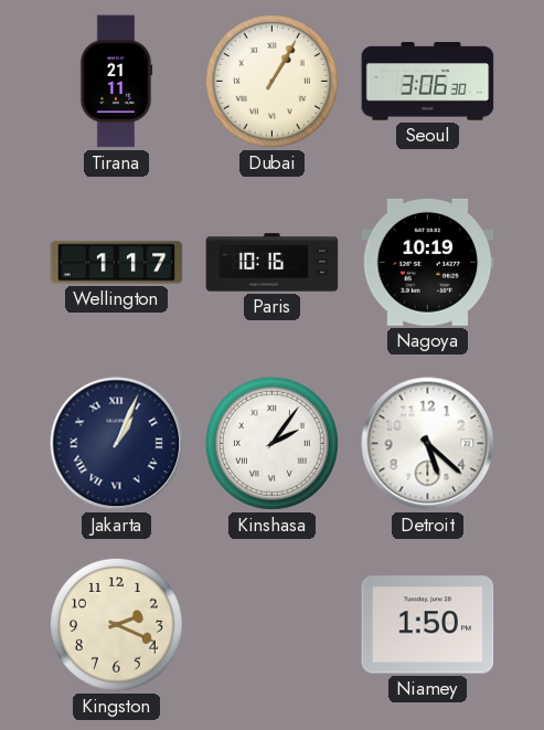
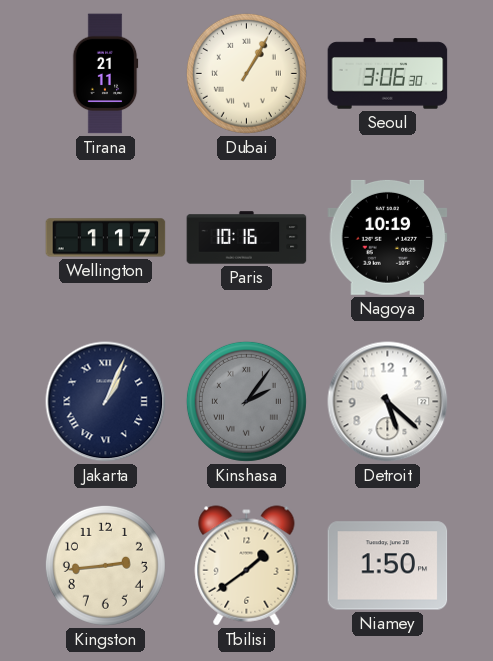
Kinshasa dial: white -> grey
Kingston: 2:19 -> 2:44
Tbilisi: none -> 1:39
